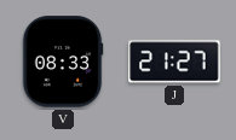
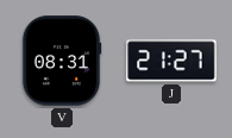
V: 08:33 -> 08:31
